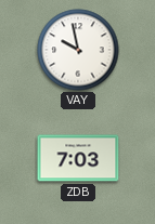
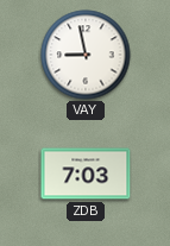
VAY: 9:58 -> 8:58
